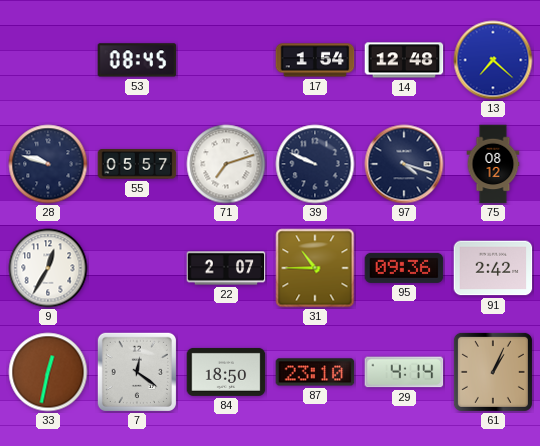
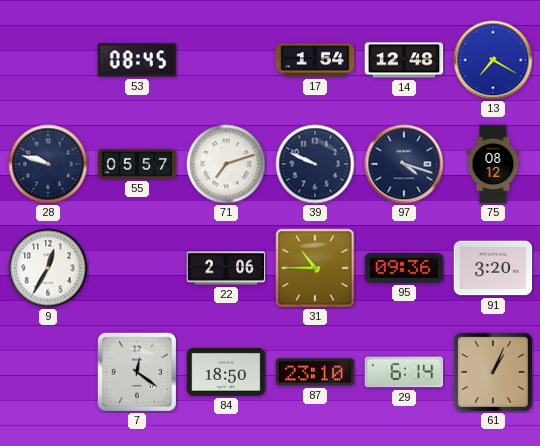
13: 7:22 -> 7:20
22: 2:07 -> 2:06
91: 2:42 -> 3:20
33: 12:32 -> none
29: 4:14 -> 6:14
